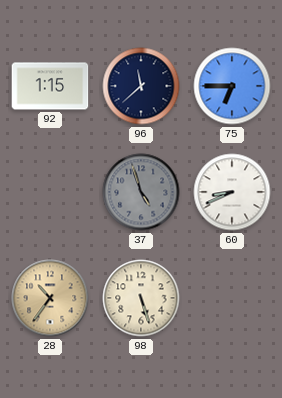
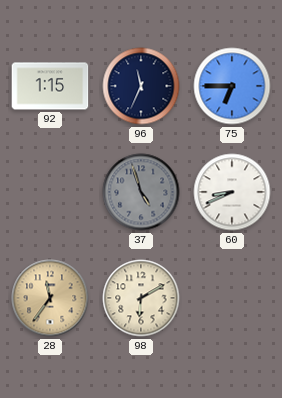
96: 11:38 -> 11:34
28: 10:36 -> 11:36
98: 5:27 -> 6:10
